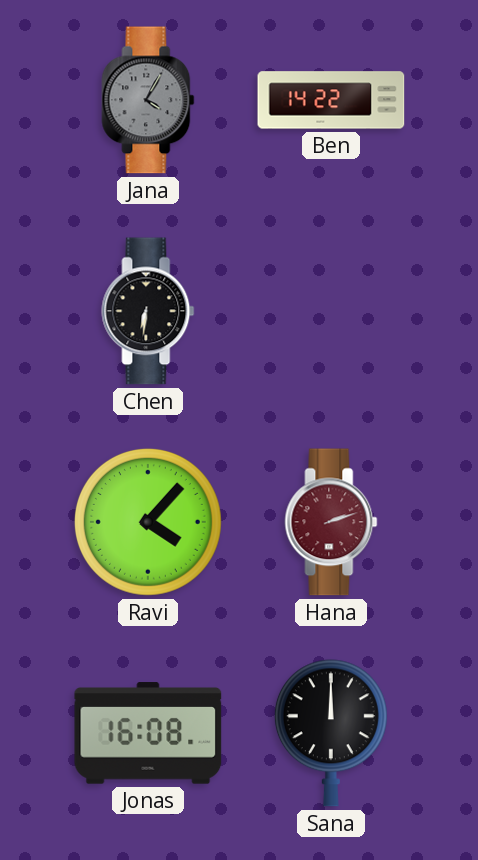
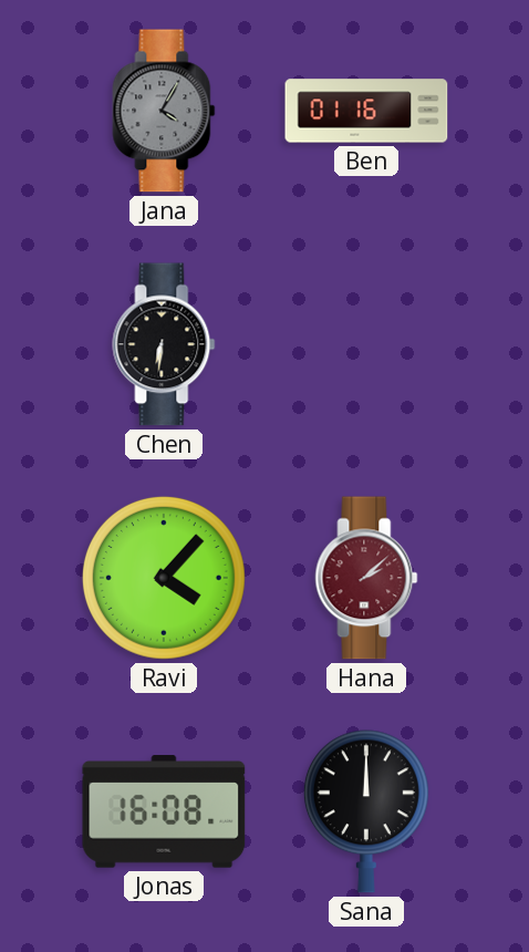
Ben: 14:22 -> 01:16
Hana: 2:12 -> 2:08
